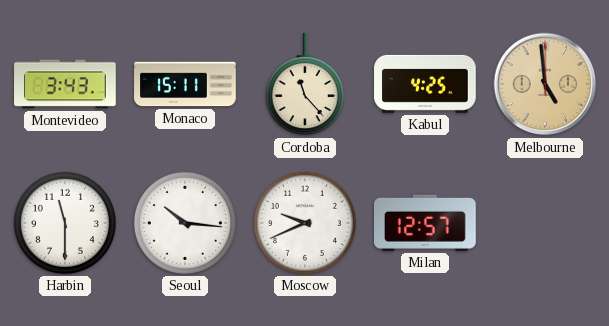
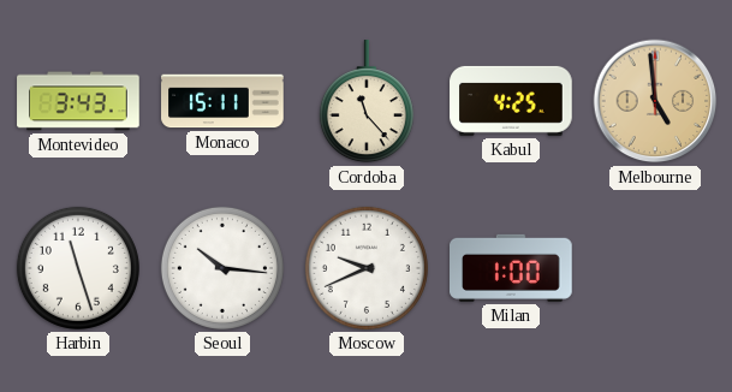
Harbin: 11:30 -> 11:27
Milan: 12:57 -> 1:00
